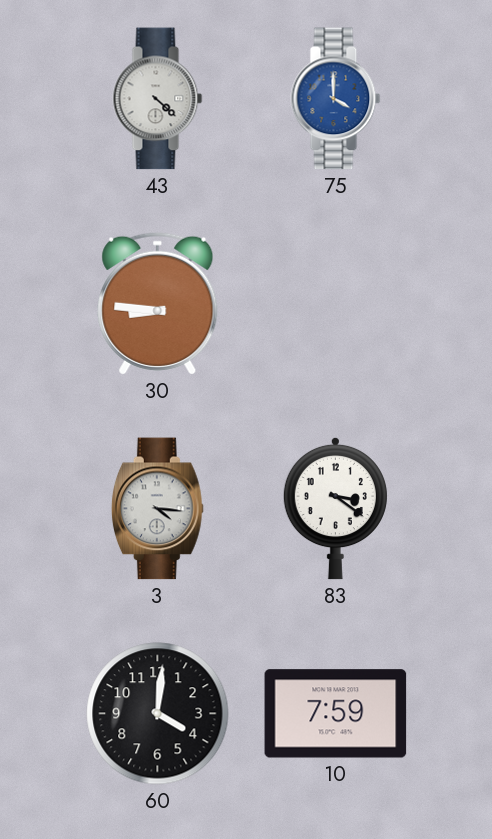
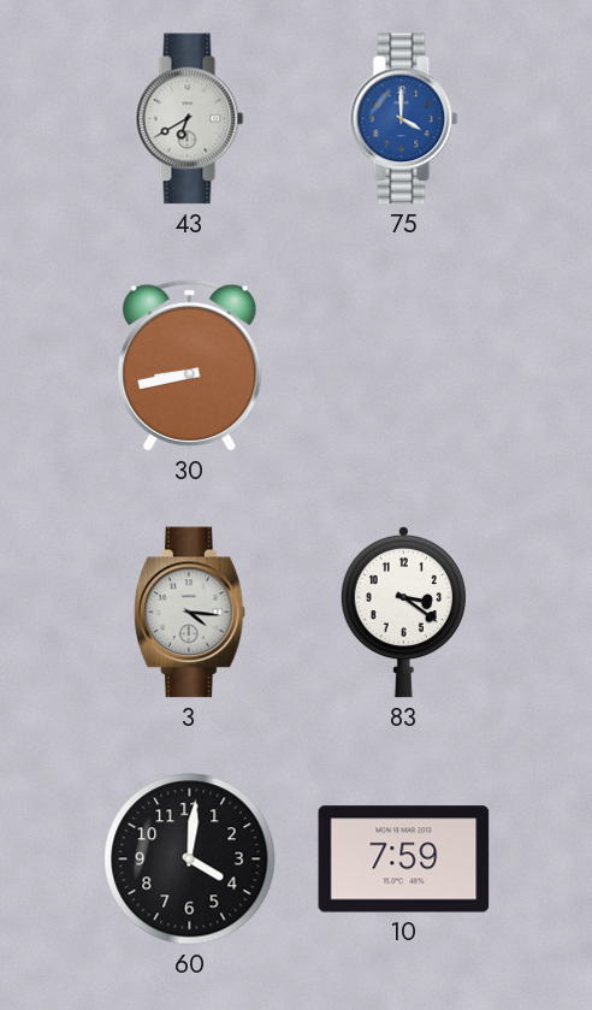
43: 4:22 -> 6:40
30: 8:46 -> 8:43
